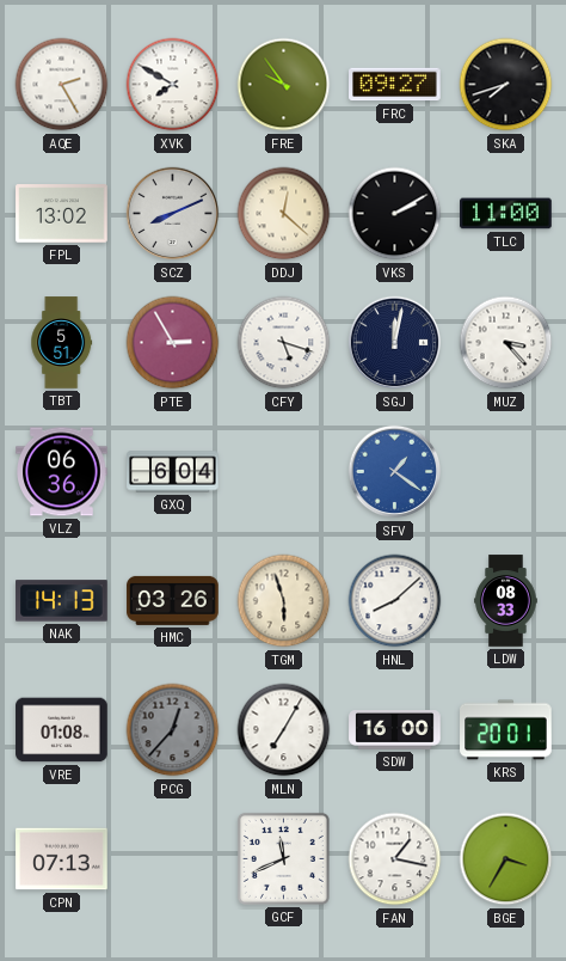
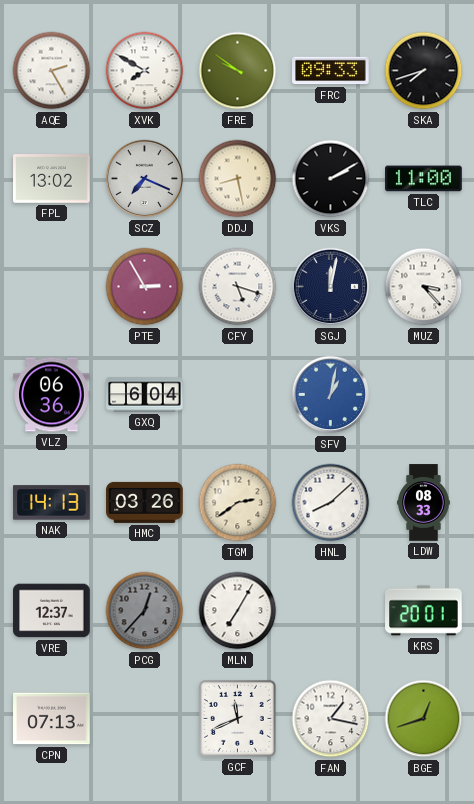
FRE: 9:54 -> 9:51
FRC: 09:27 -> 09:33
SCZ: 8:11 -> 7:19
DDJ: 12:22 -> 8:28
TBT: 5:51 -> none
SFV: 1:21 -> 1:02
TGM: 5:57 -> 2:39
VRE: 01:08 -> 12:37
SDW: 16:00 -> none
BGE: 3:35 -> 12:42
